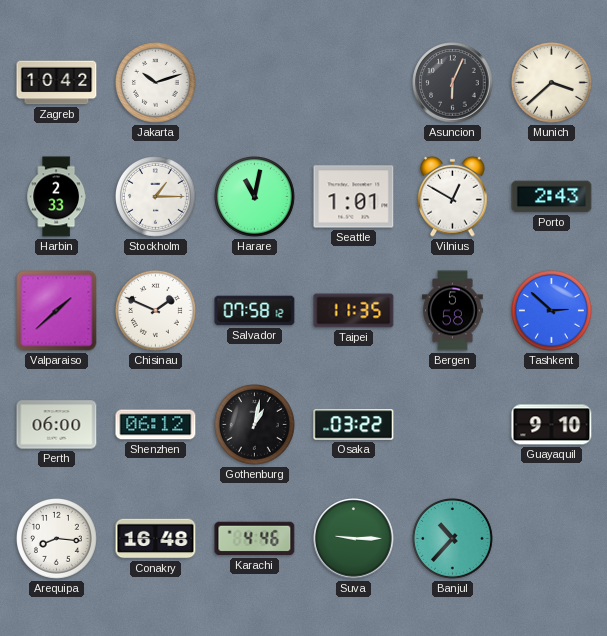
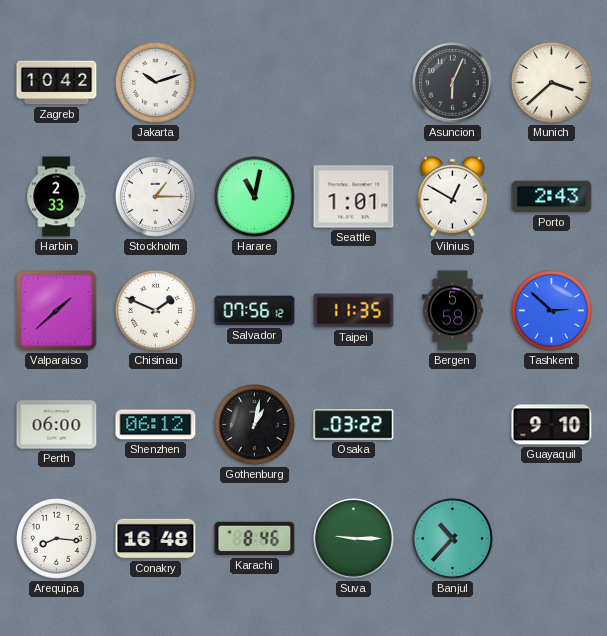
Salvador: 07:58 -> 07:56
Karachi: 4:46 -> 8:46
